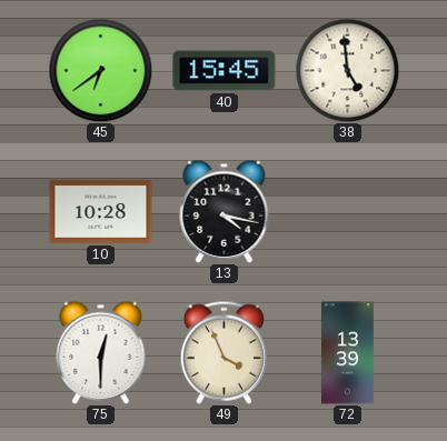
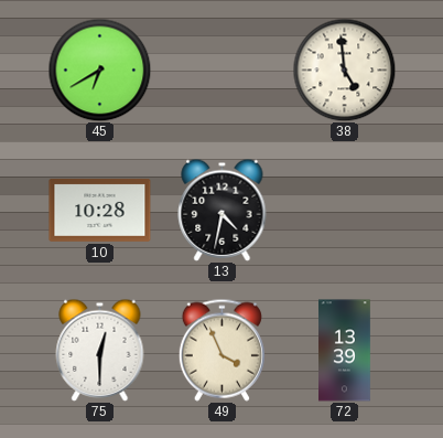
45: 6:39 -> 6:40
40: 15:45 -> none
13: 4:17 -> 4:32
